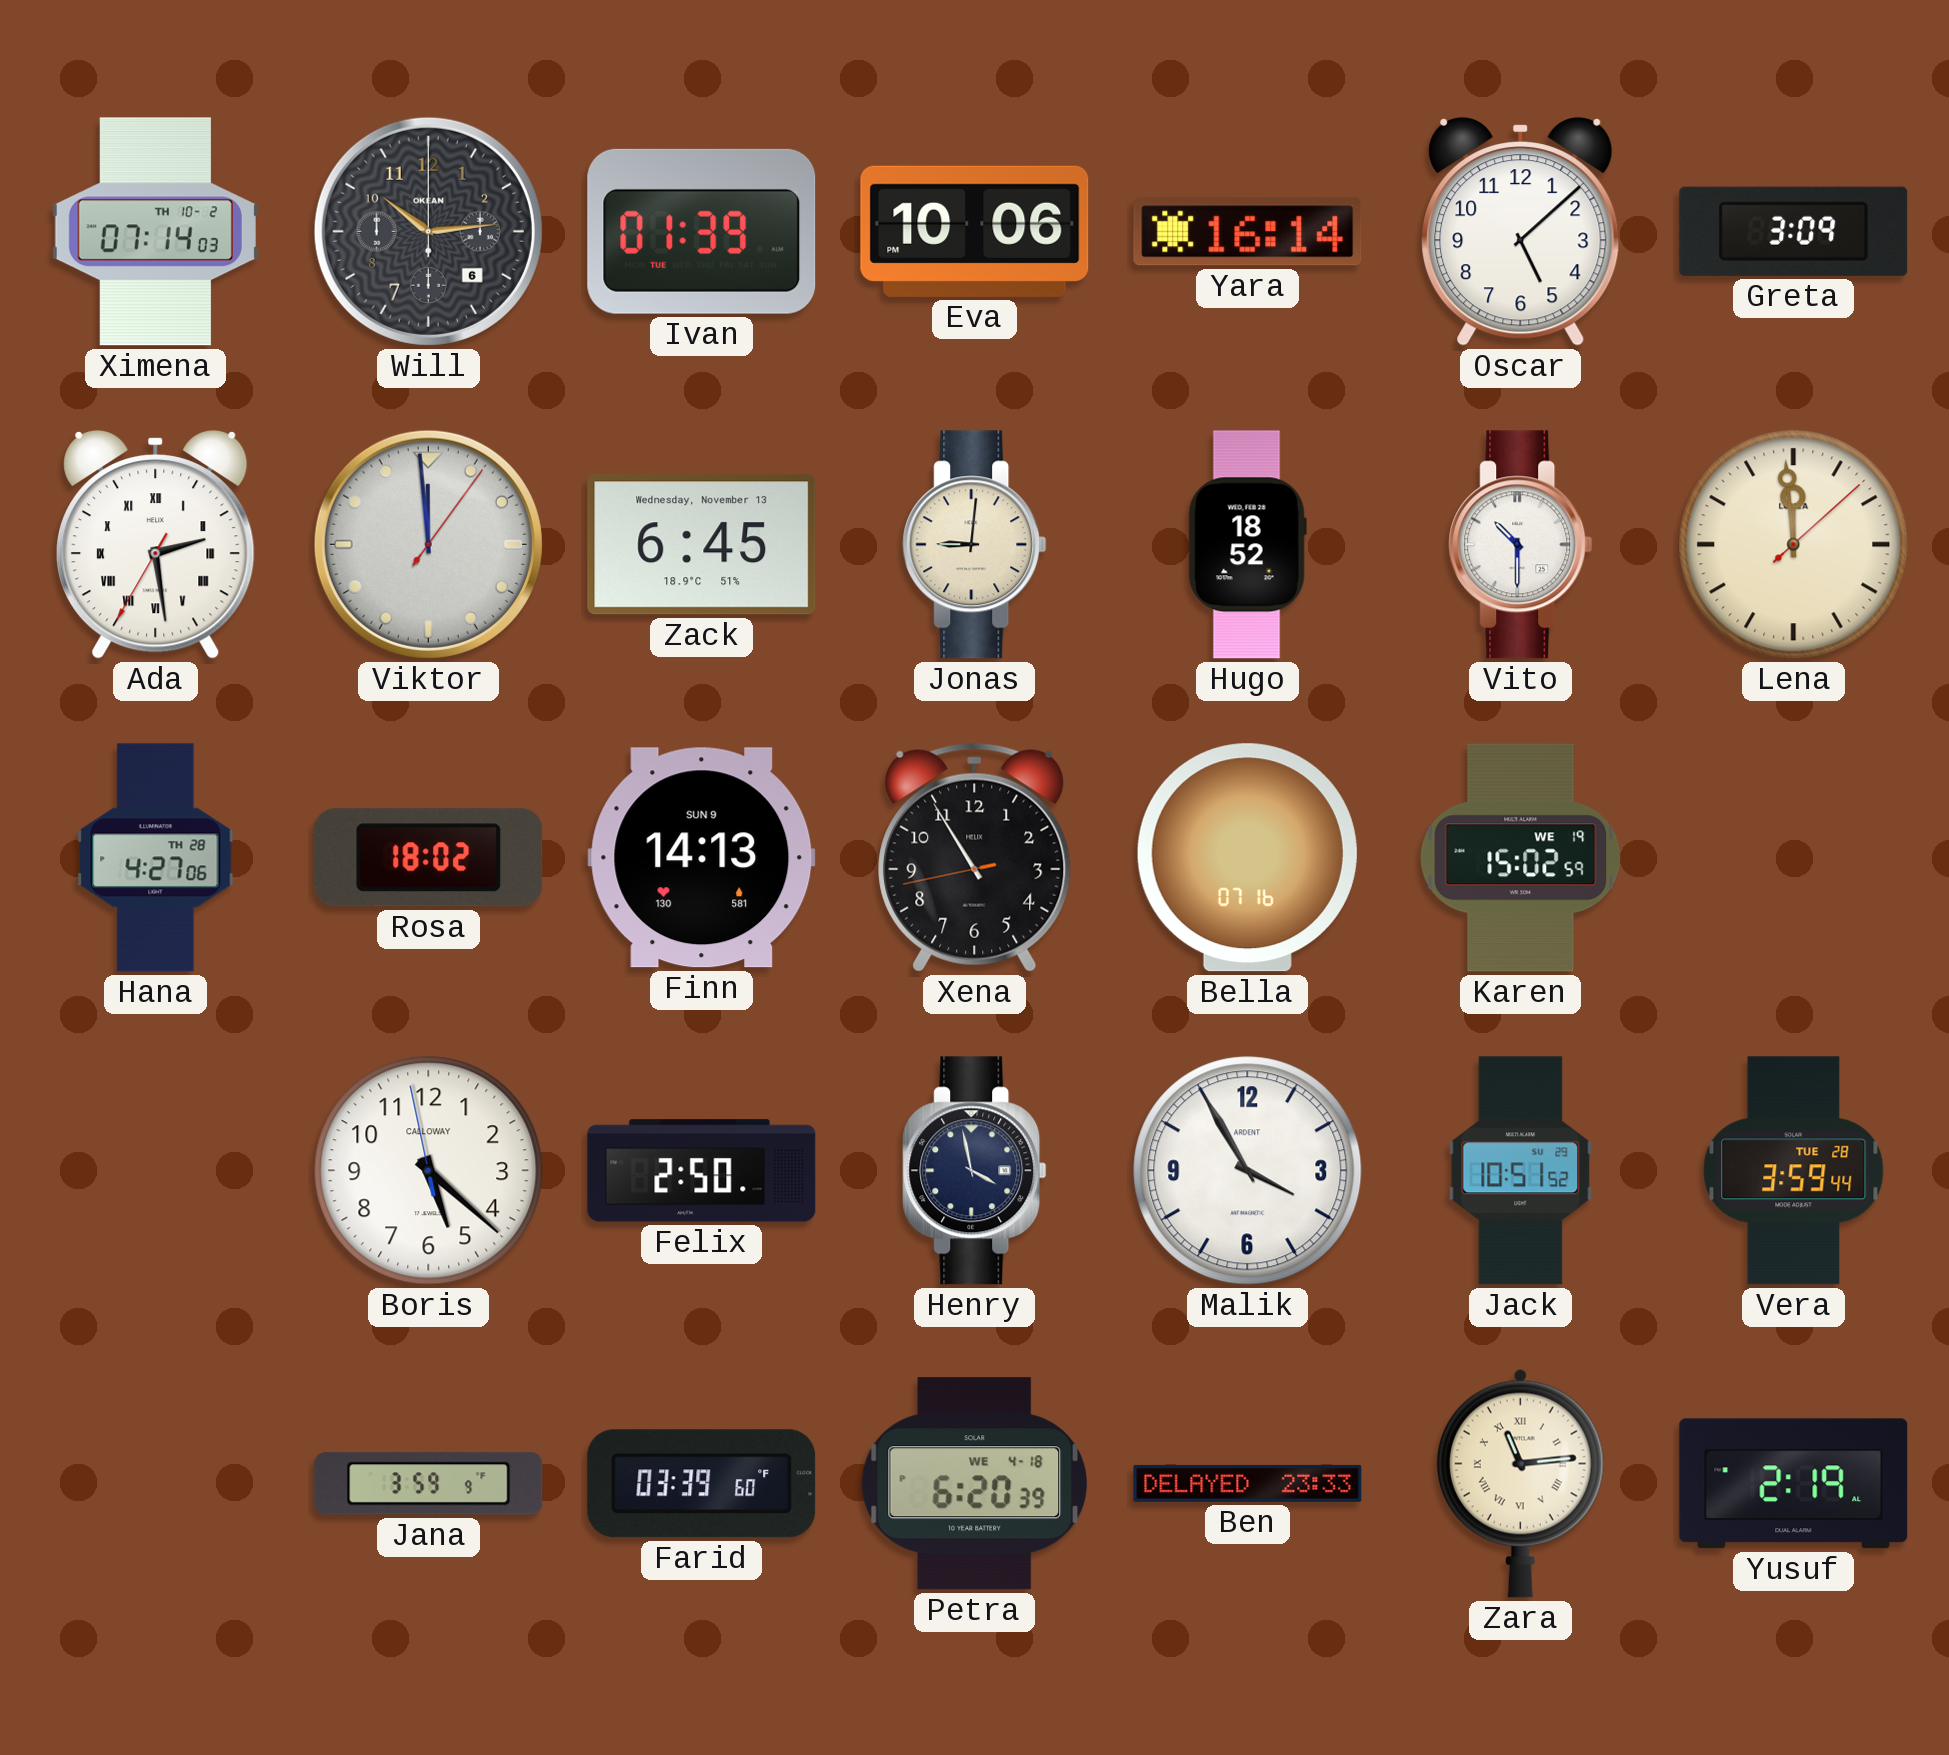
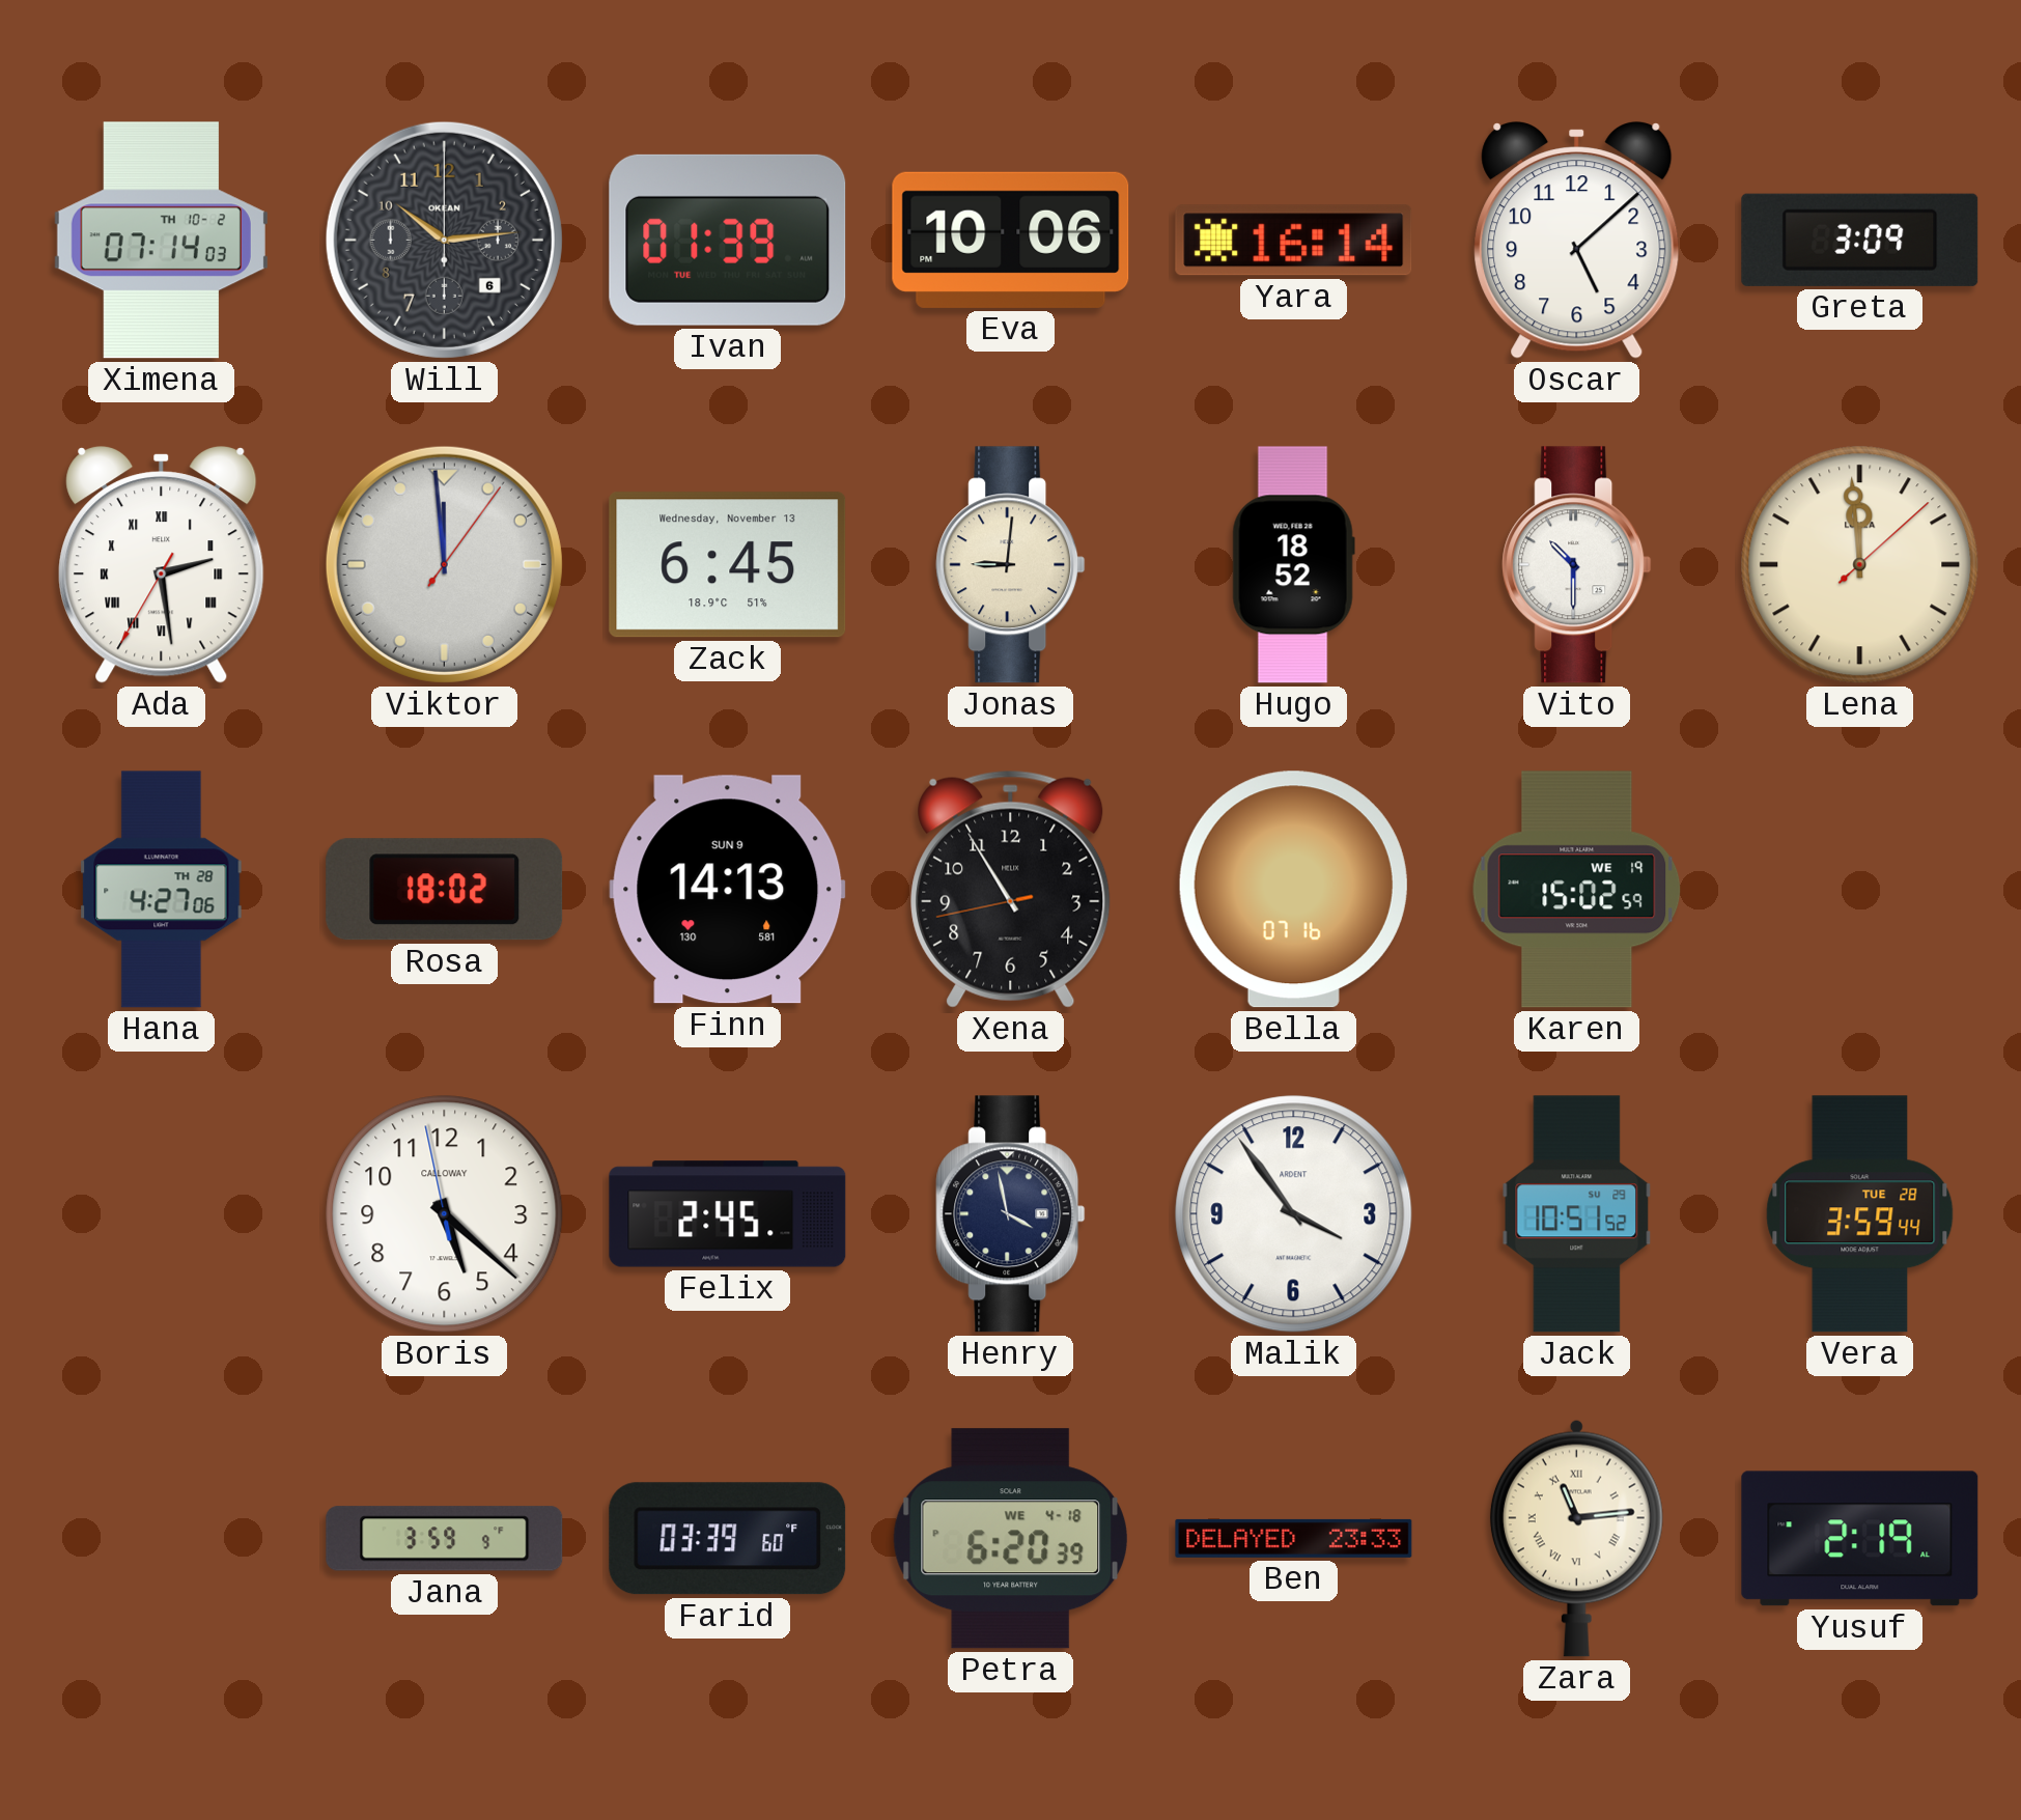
Felix: 2:50 -> 2:45
Malik: 3:55 -> 3:54
